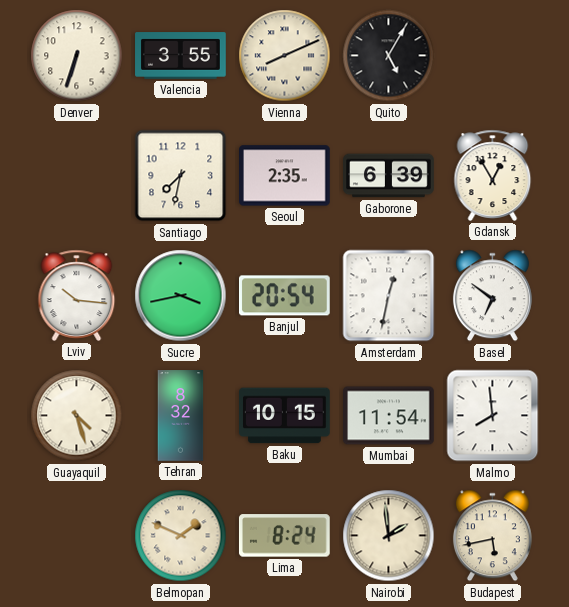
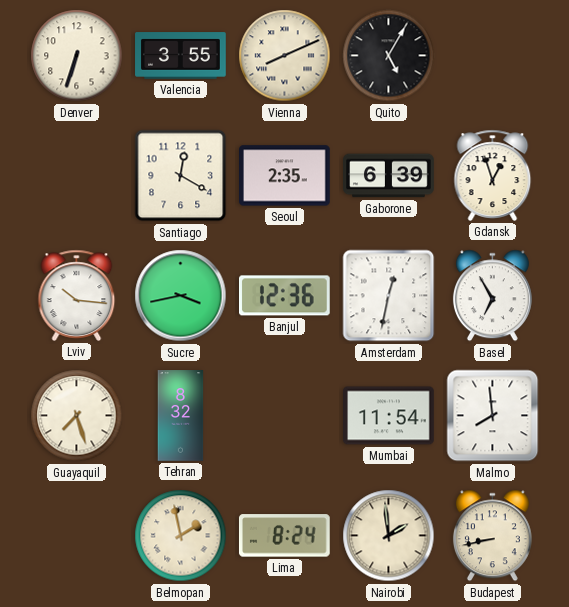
Santiago: 7:32 -> 12:20
Gdansk: 12:55 -> 12:57
Banjul: 20:54 -> 12:36
Basel: 6:51 -> 6:55
Guayaquil: 4:27 -> 7:27
Baku: 10:15 -> none
Belmopan: 1:49 -> 1:58
Budapest: 5:43 -> 8:43
